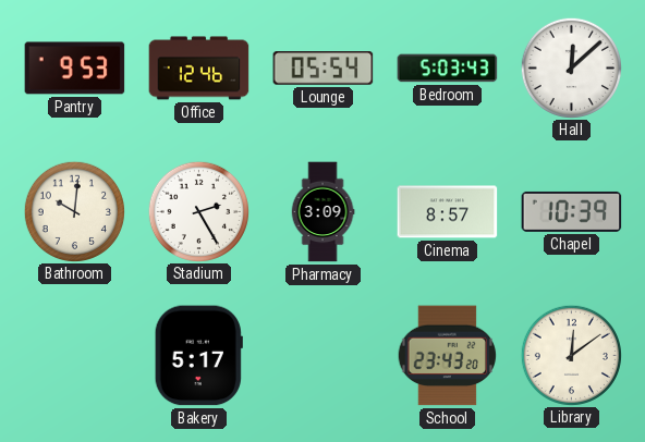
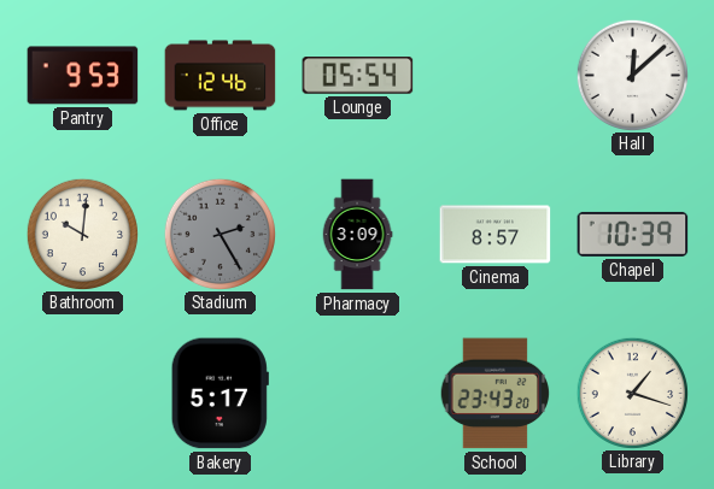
Bedroom: 5:03 -> none
Stadium dial: white -> grey
Library: 12:09 -> 1:18
